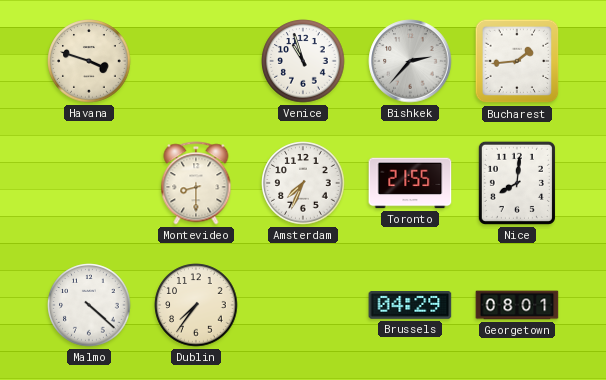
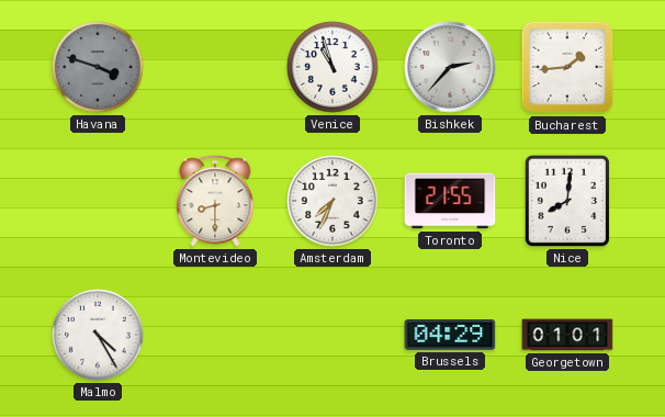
Havana dial: cream -> grey
Malmo: 4:22 -> 4:25
Dublin: 7:36 -> none
Georgetown: 08:01 -> 01:01
